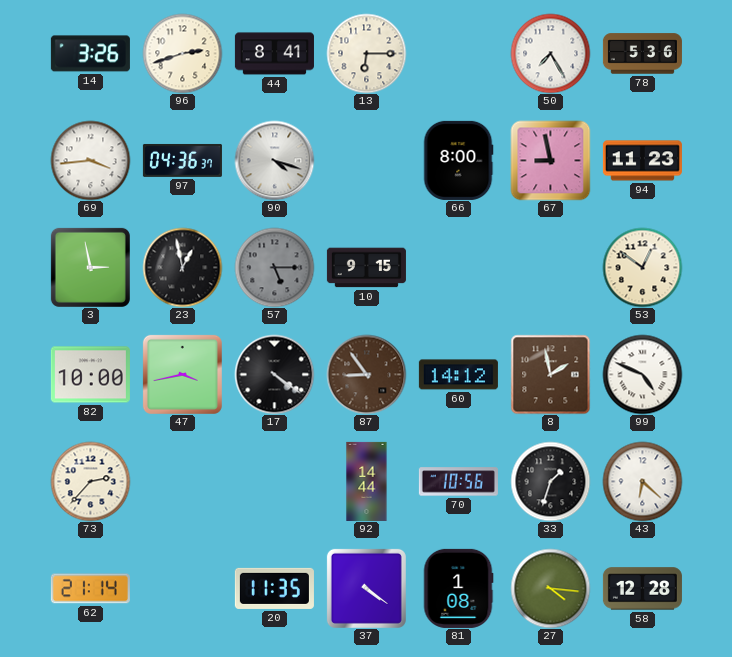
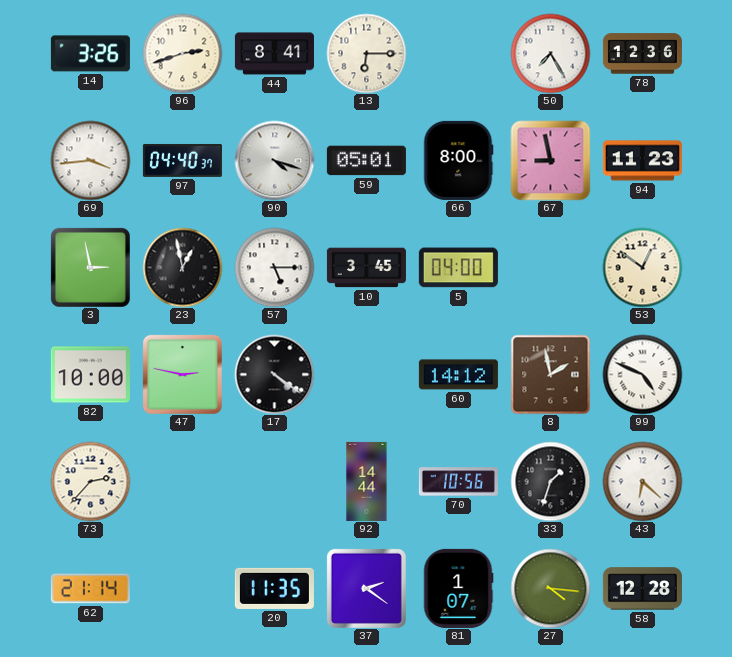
78: 5:36 -> 12:36
97: 04:36 -> 04:40
59: none -> 05:01
57 dial: grey -> white
10: 9:15 -> 3:45
5: none -> 04:00
47: 3:43 -> 2:47
87: 8:54 -> none
37: 4:21 -> 2:21
81: 1:08 -> 1:07
